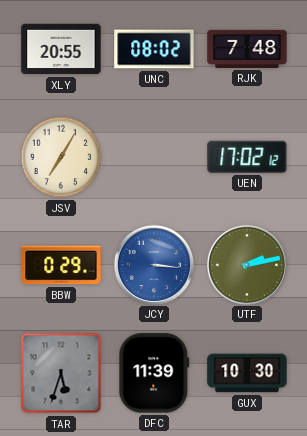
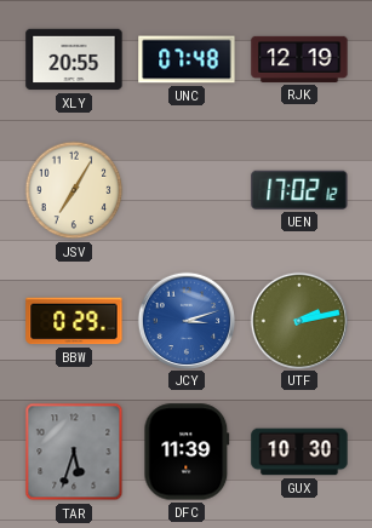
UNC: 08:02 -> 07:48
RJK: 7:48 -> 12:19
JCY: 3:16 -> 3:12
